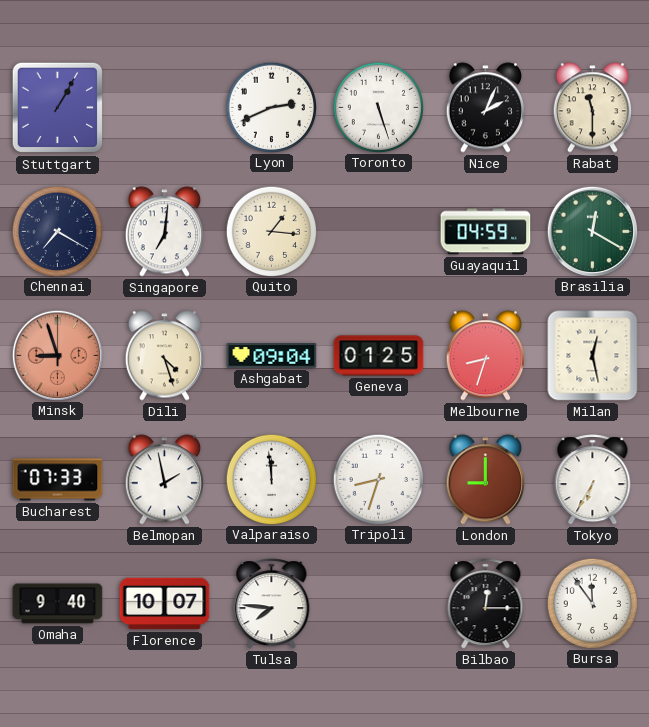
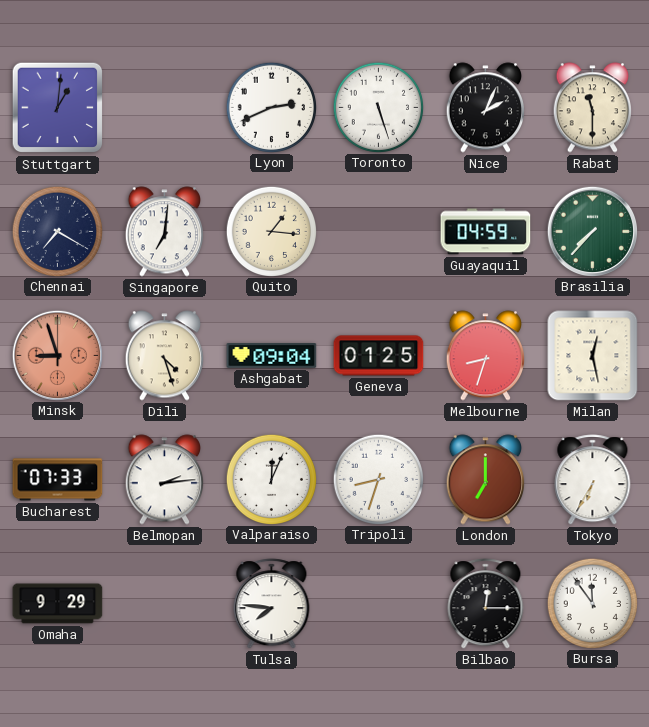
Stuttgart: 1:05 -> 1:01
Brasilia: 12:20 -> 7:37
Belmopan: 1:58 -> 2:14
Valparaiso: 11:59 -> 12:04
London: 9:00 -> 7:00
Omaha: 9:40 -> 9:29
Florence: 10:07 -> none
